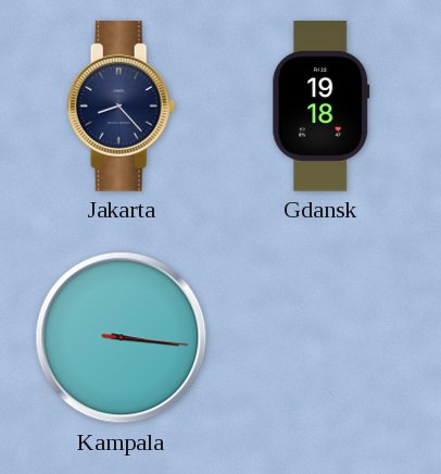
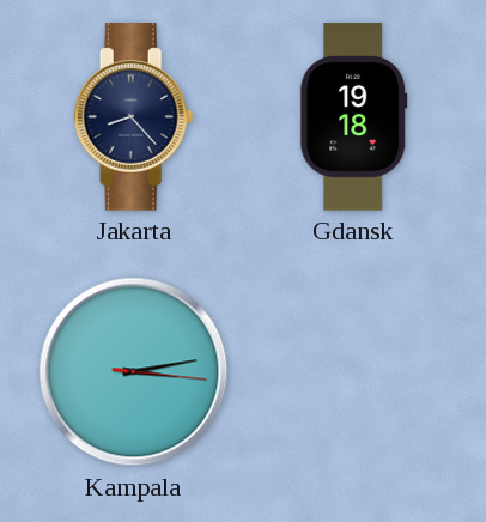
Kampala: 3:16 -> 3:13
